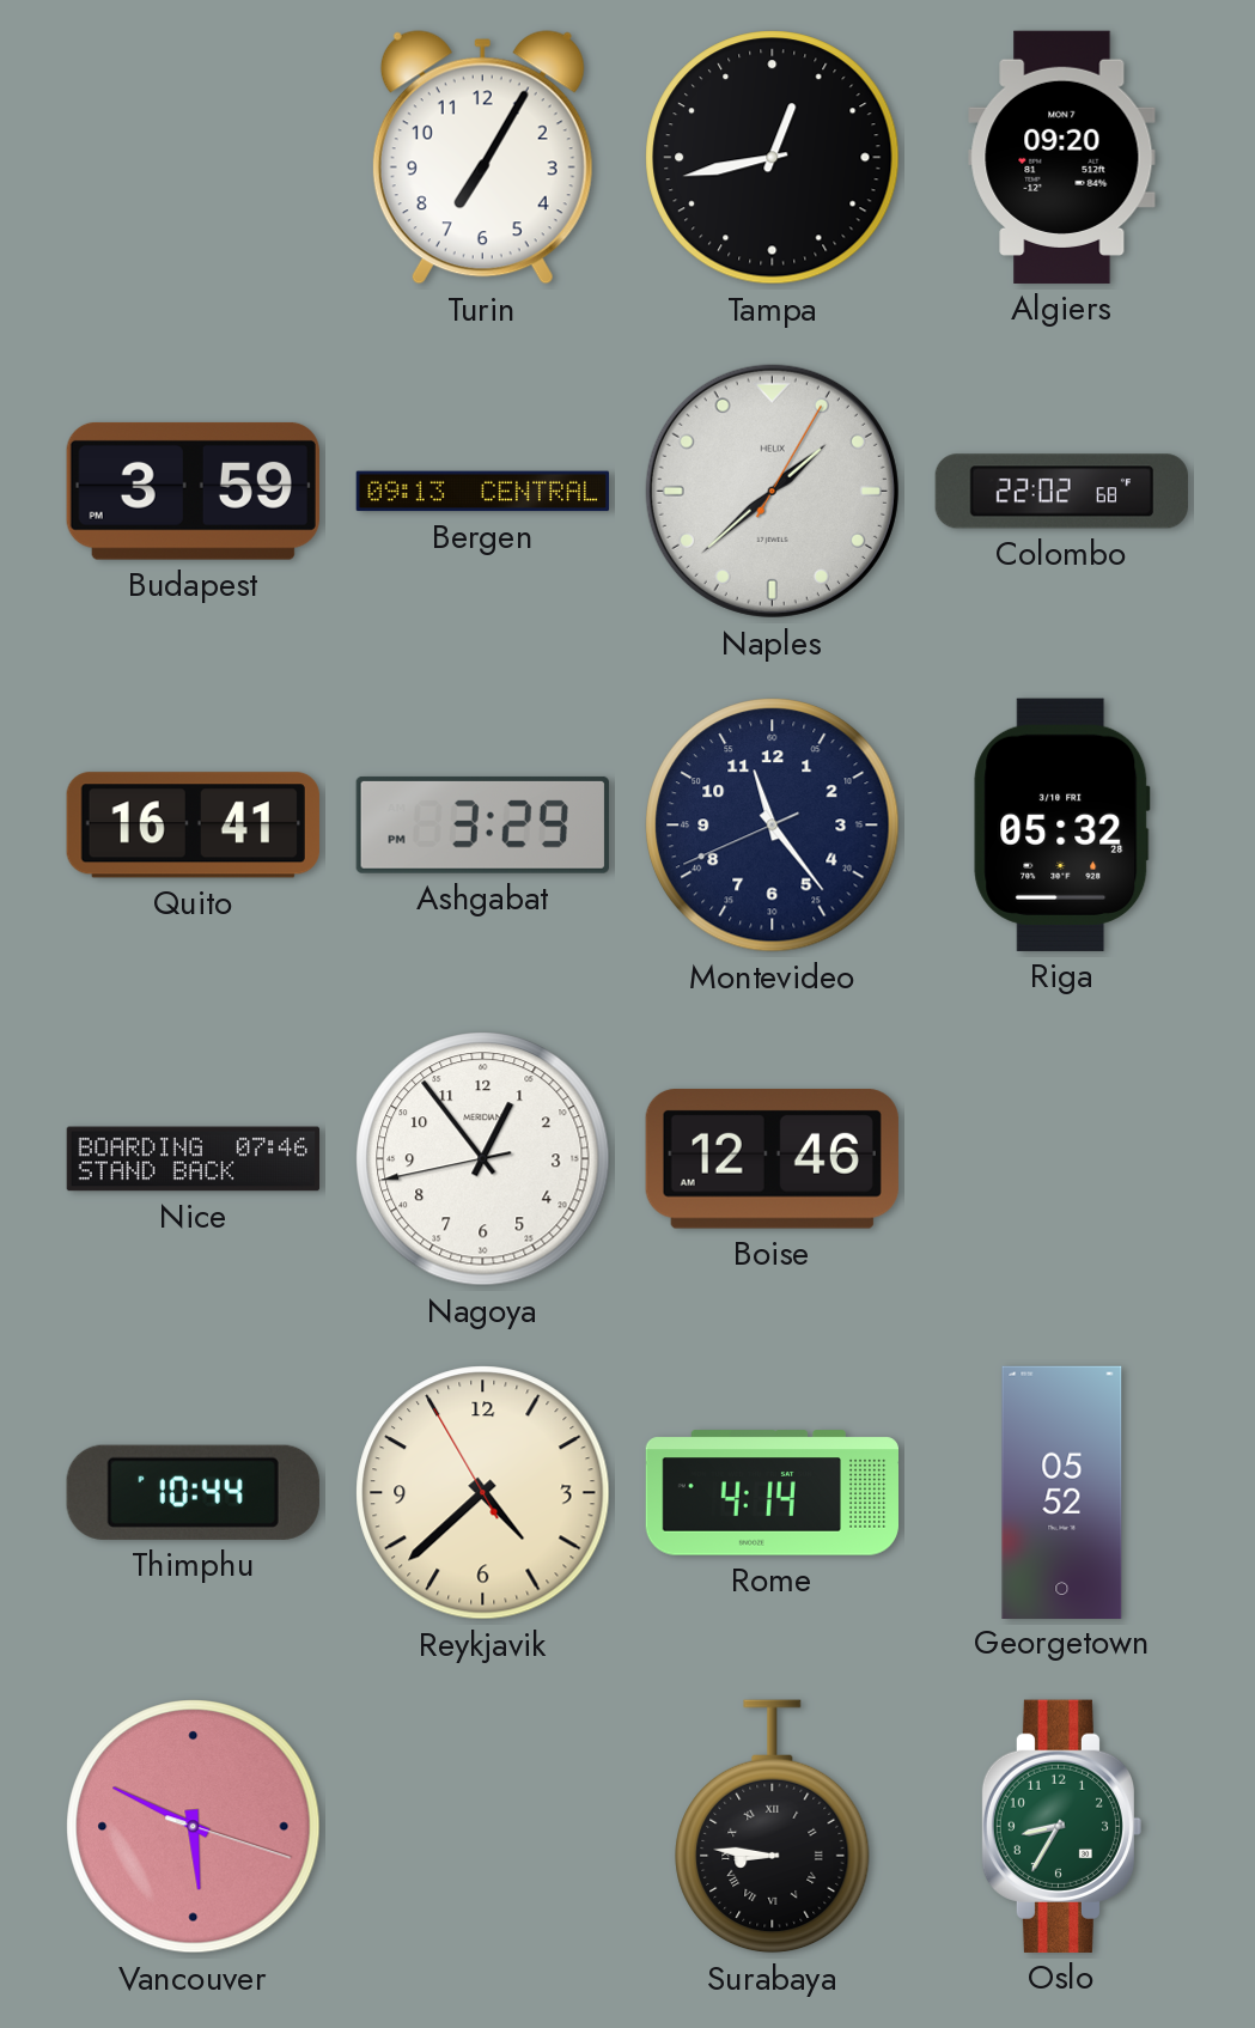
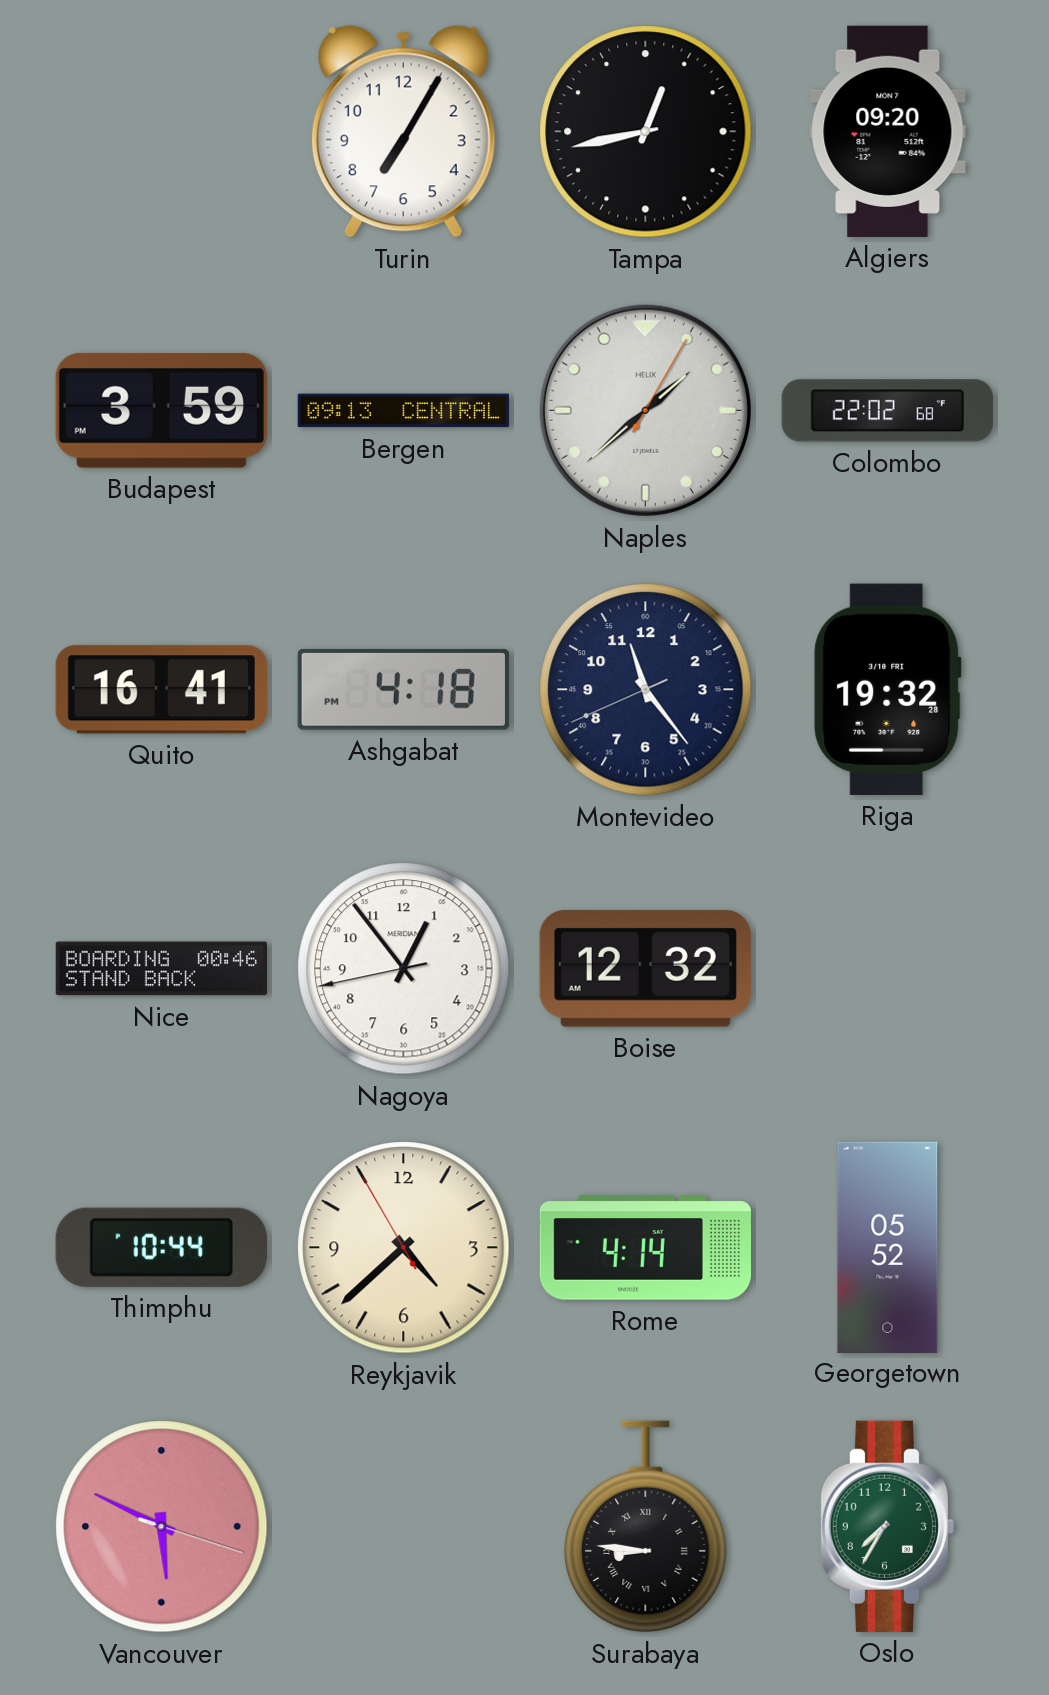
Ashgabat: 3:29 -> 4:18
Riga: 05:32 -> 19:32
Nice: 07:46 -> 00:46
Boise: 12:46 -> 12:32
Oslo: 8:35 -> 7:35
